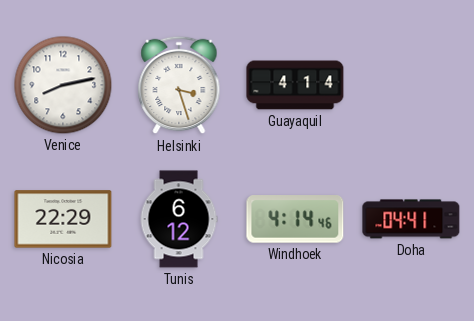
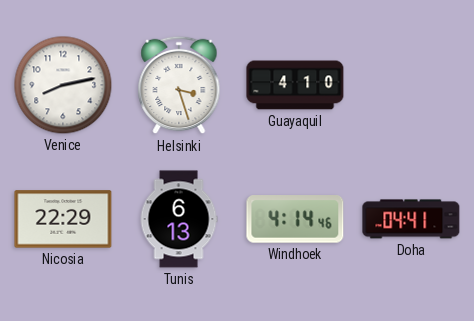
Guayaquil: 4:14 -> 4:10
Tunis: 6:12 -> 6:13
